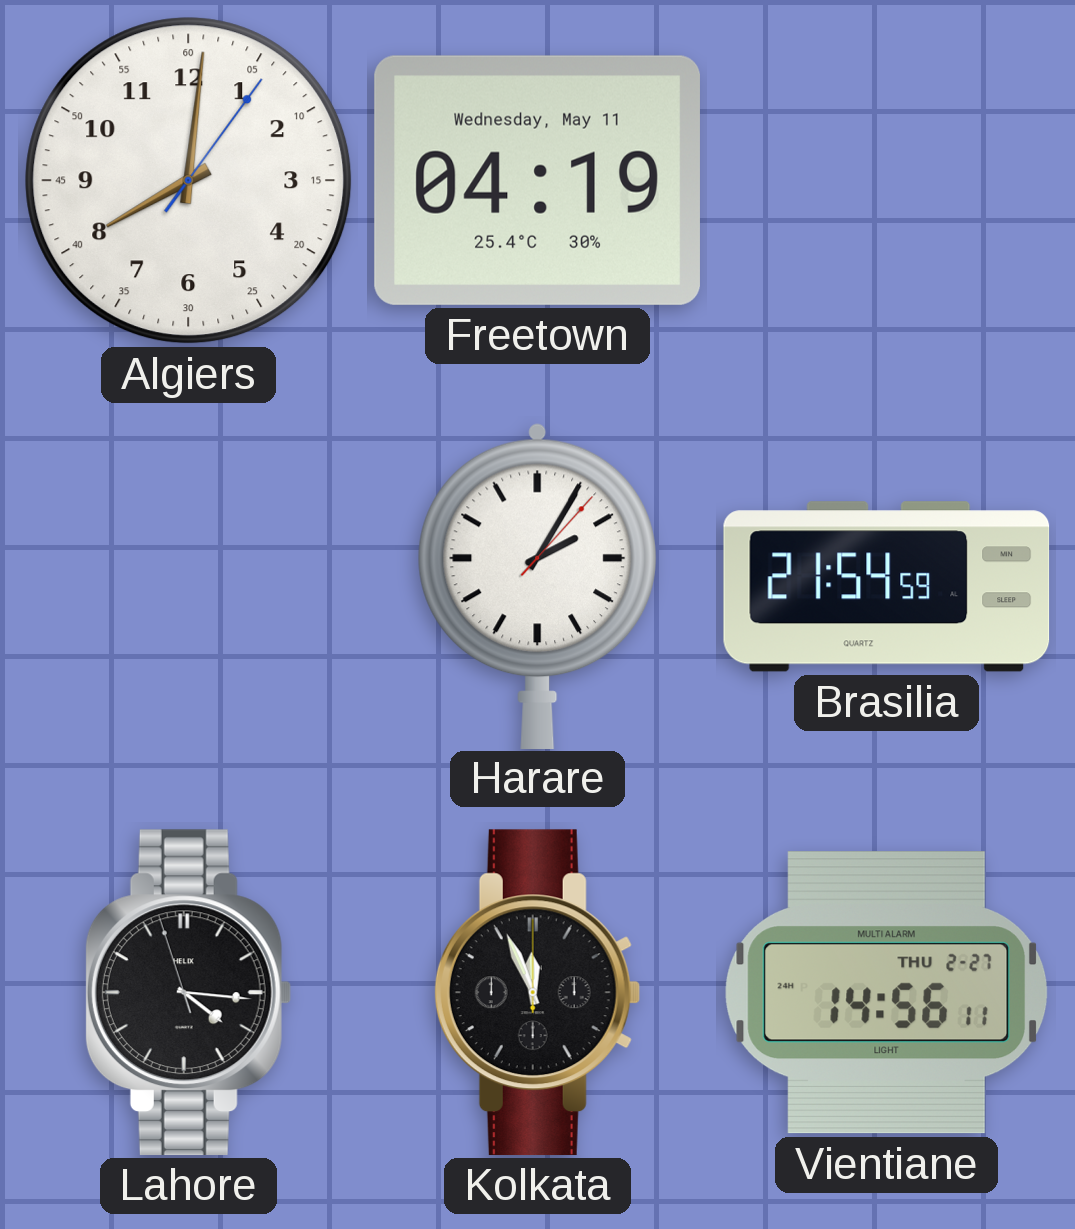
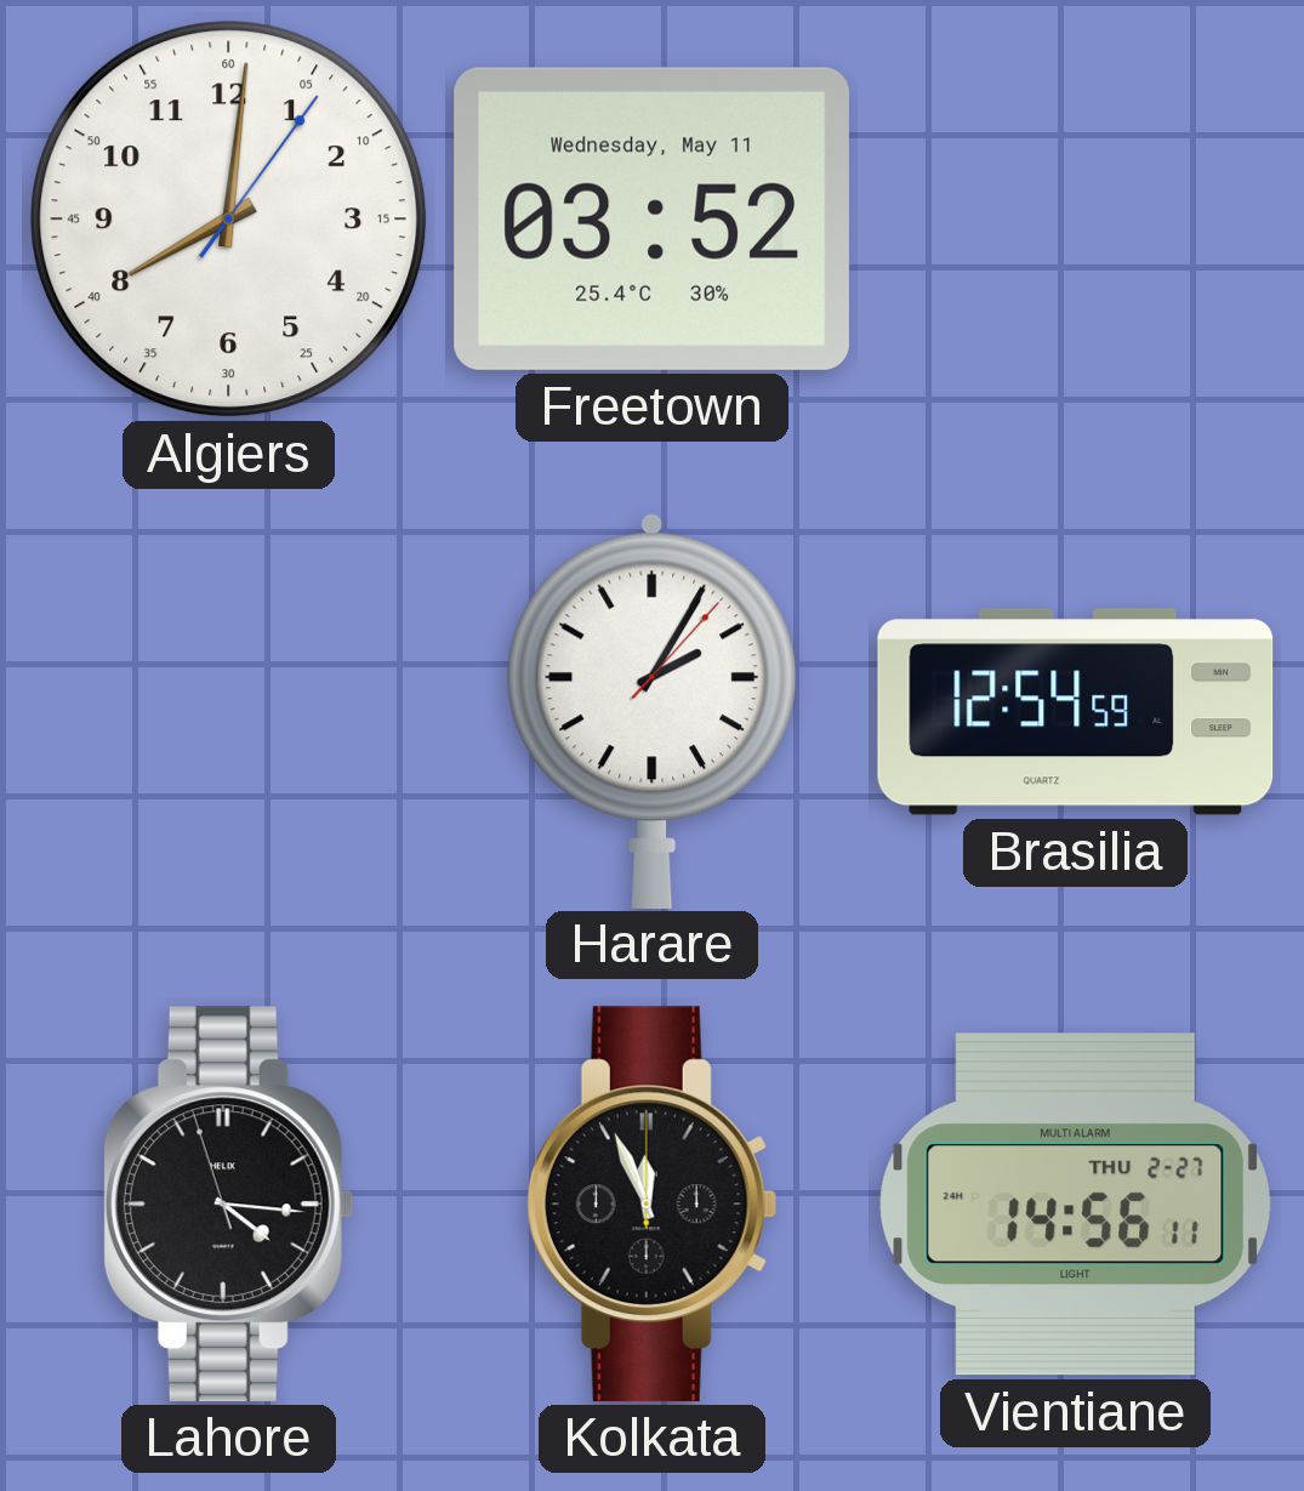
Freetown: 04:19 -> 03:52
Brasilia: 21:54 -> 12:54
